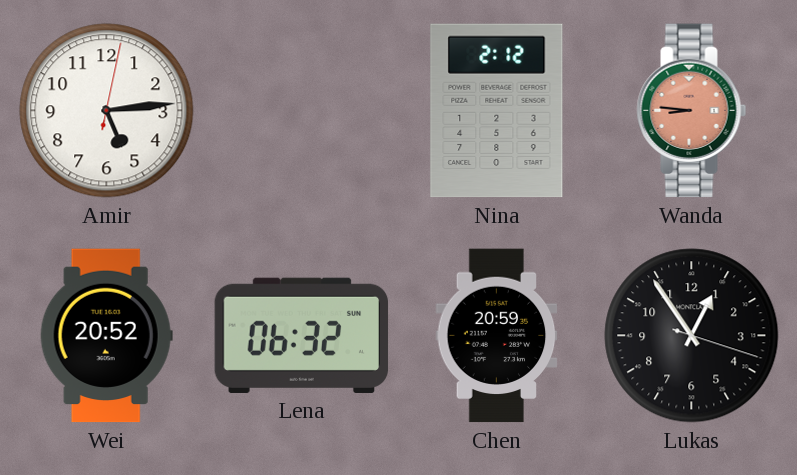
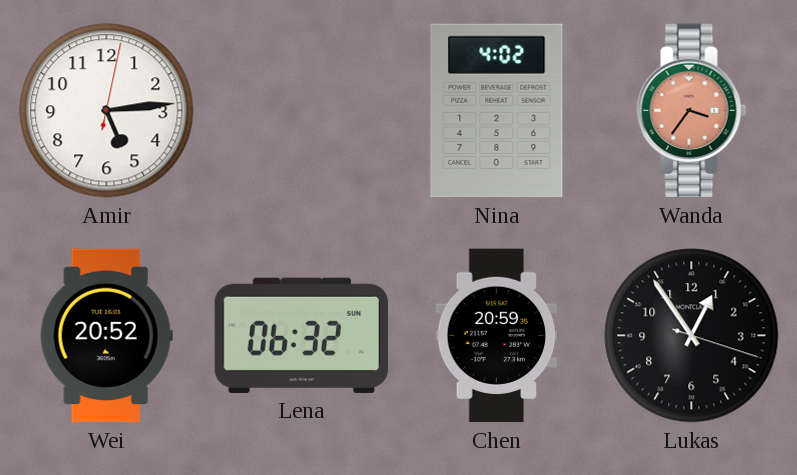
Nina: 2:12 -> 4:02
Wanda: 8:46 -> 3:36
